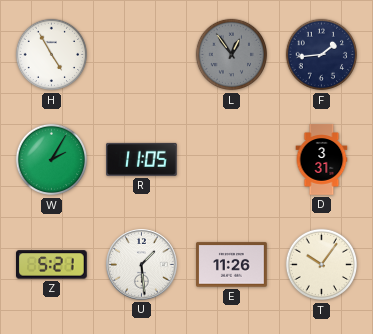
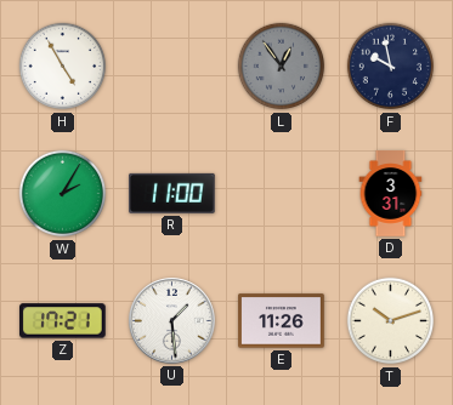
F: 1:44 -> 9:58
R: 11:05 -> 11:00
Z: 5:21 -> 17:21
T: 10:06 -> 10:12
